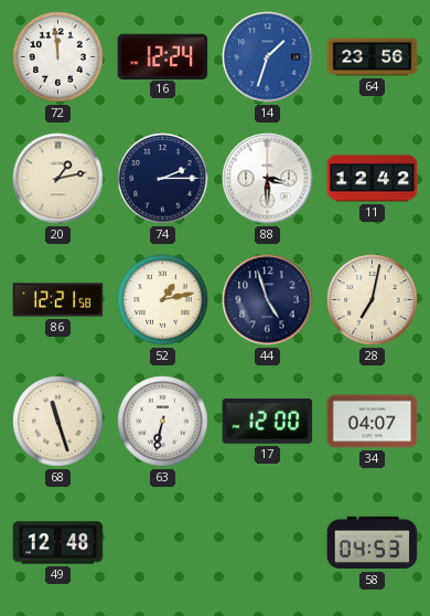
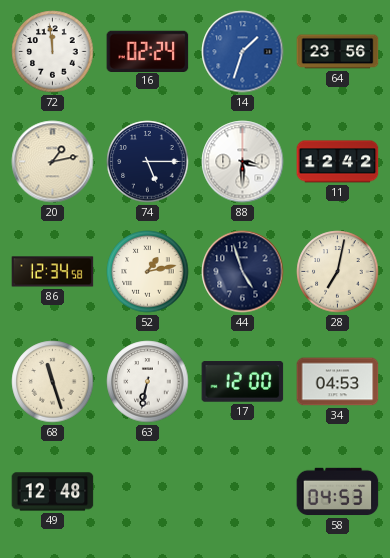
16: 12:24 -> 02:24
74: 2:15 -> 5:15
86: 12:21 -> 12:34
34: 04:07 -> 04:53
